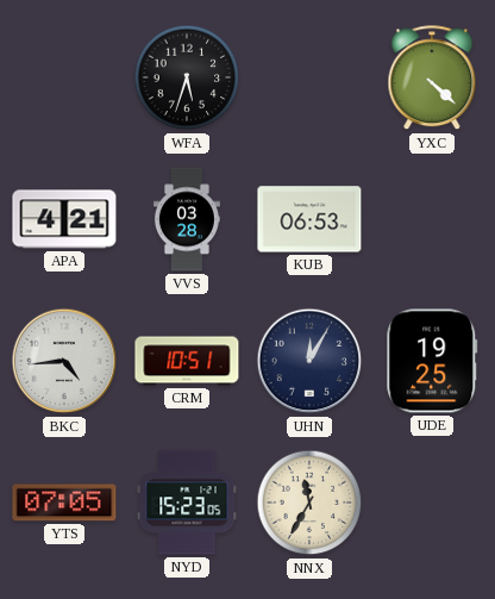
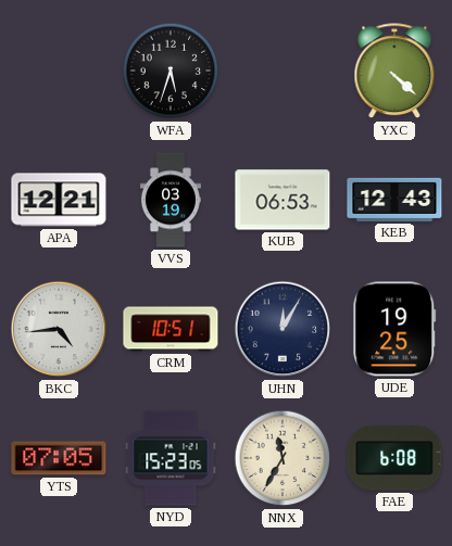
APA: 4:21 -> 12:21
VVS: 03:28 -> 03:19
KEB: none -> 12:43
FAE: none -> 6:08
